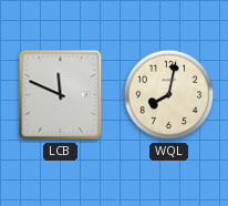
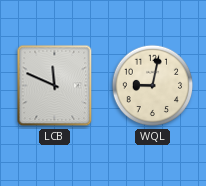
WQL: 8:02 -> 9:02
